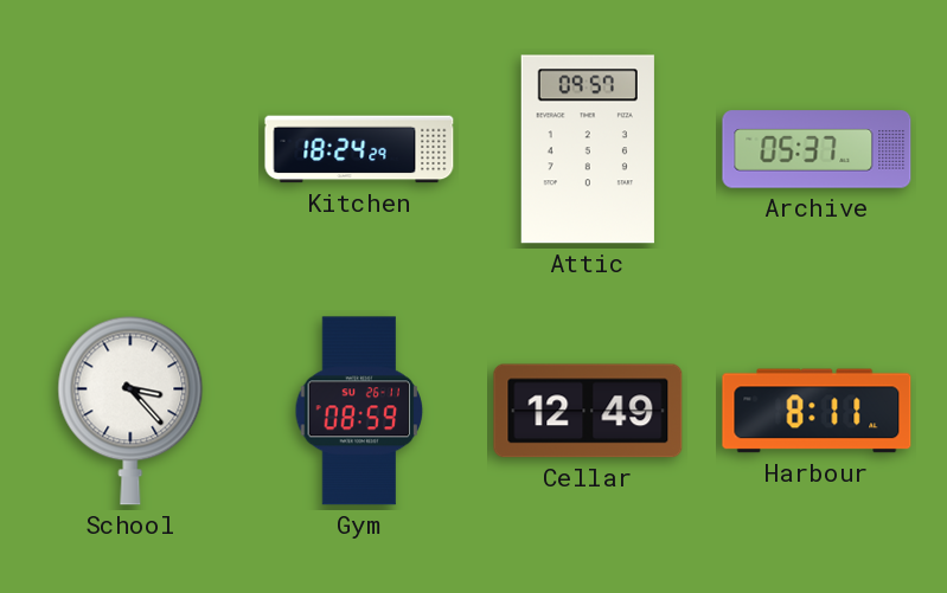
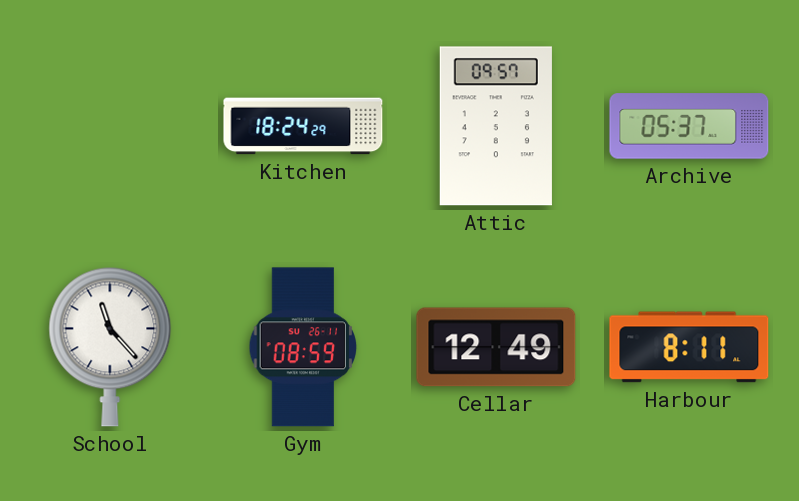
School: 3:23 -> 11:23
